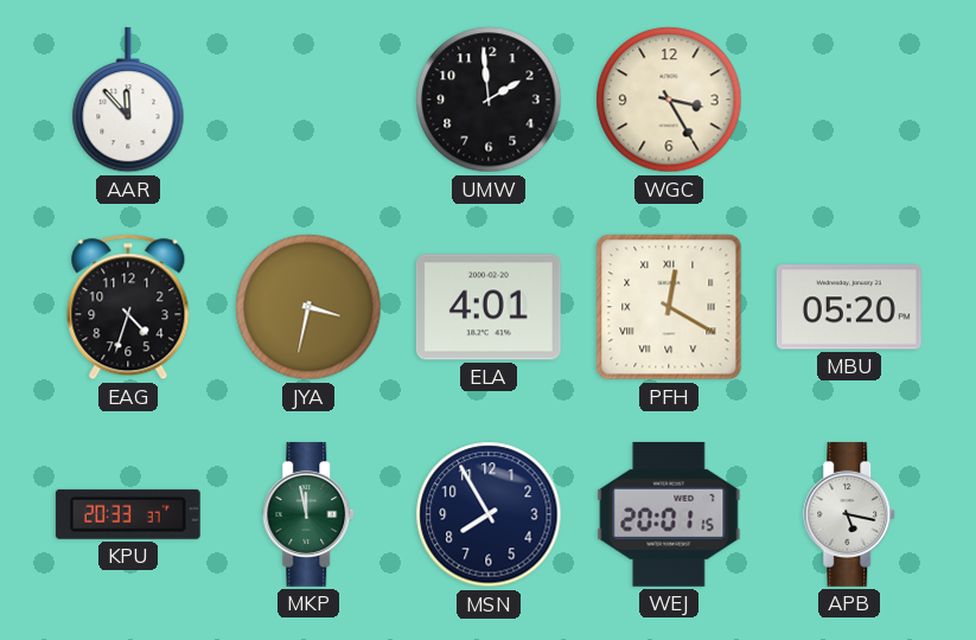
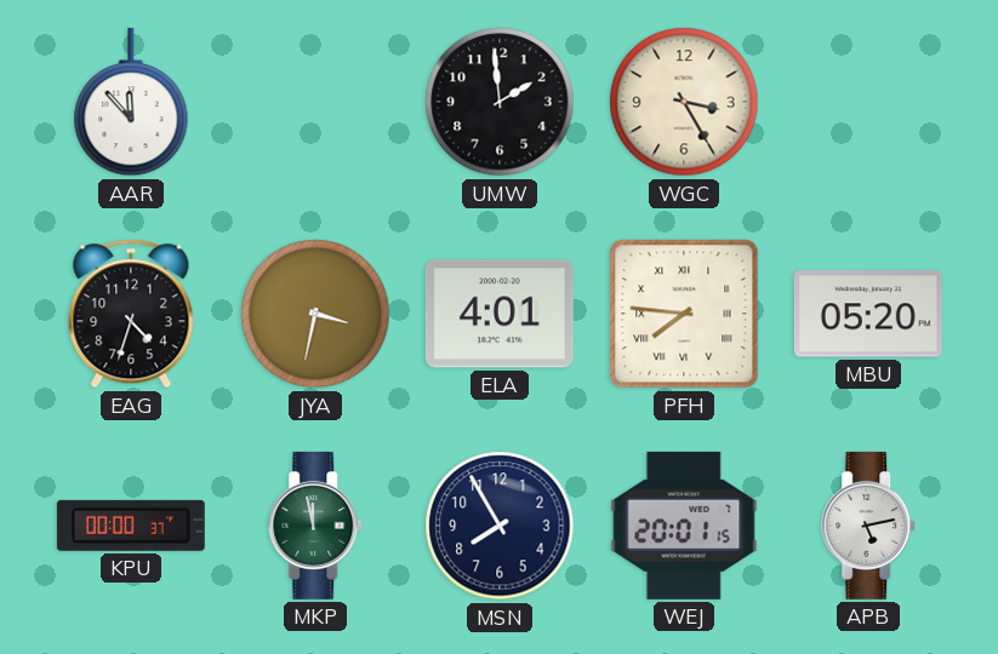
PFH: 12:20 -> 7:46
KPU: 20:33 -> 00:00
APB: 5:17 -> 5:13
